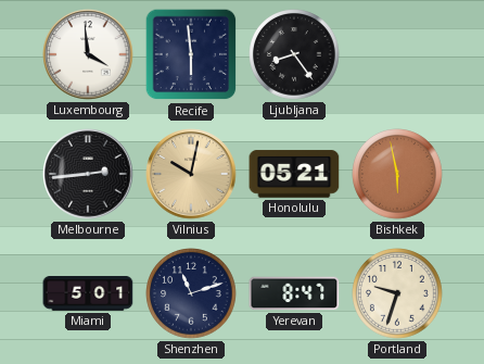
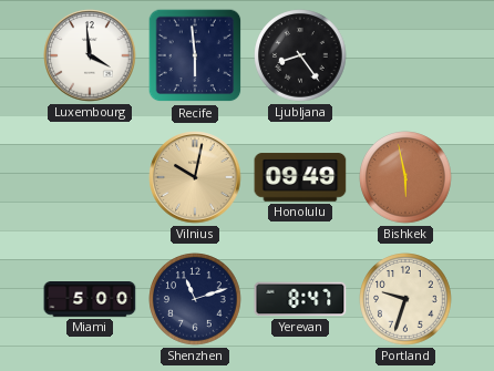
Melbourne: 2:44 -> none
Honolulu: 05:21 -> 09:49
Miami: 5:01 -> 5:00
